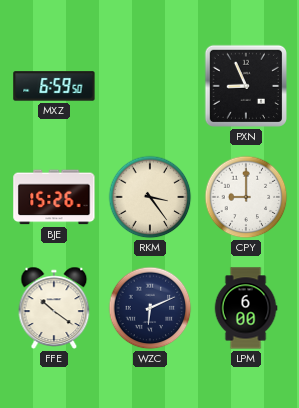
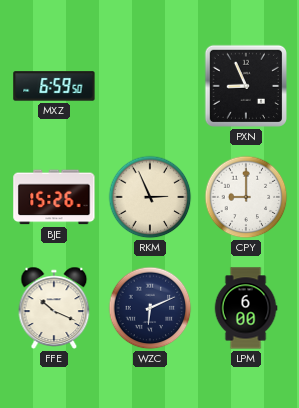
RKM: 3:24 -> 2:56
FFE: 10:21 -> 10:19
